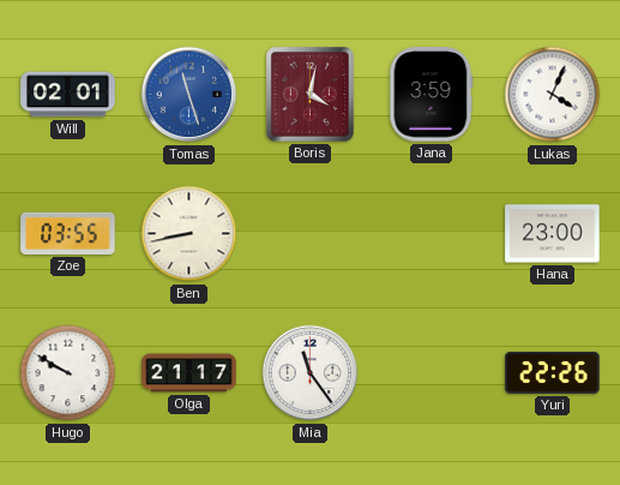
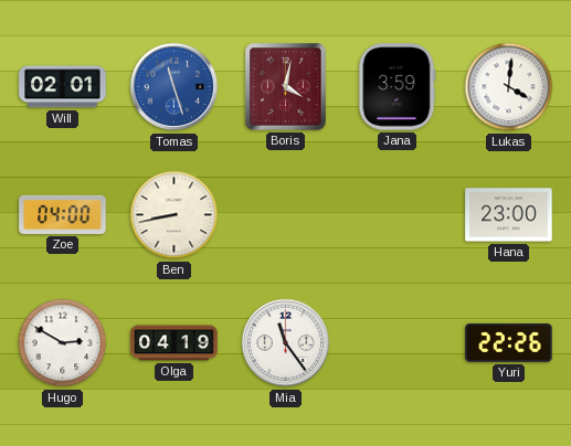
Lukas: 4:04 -> 4:01
Zoe: 03:55 -> 04:00
Hugo: 9:50 -> 2:50
Olga: 21:17 -> 04:19
